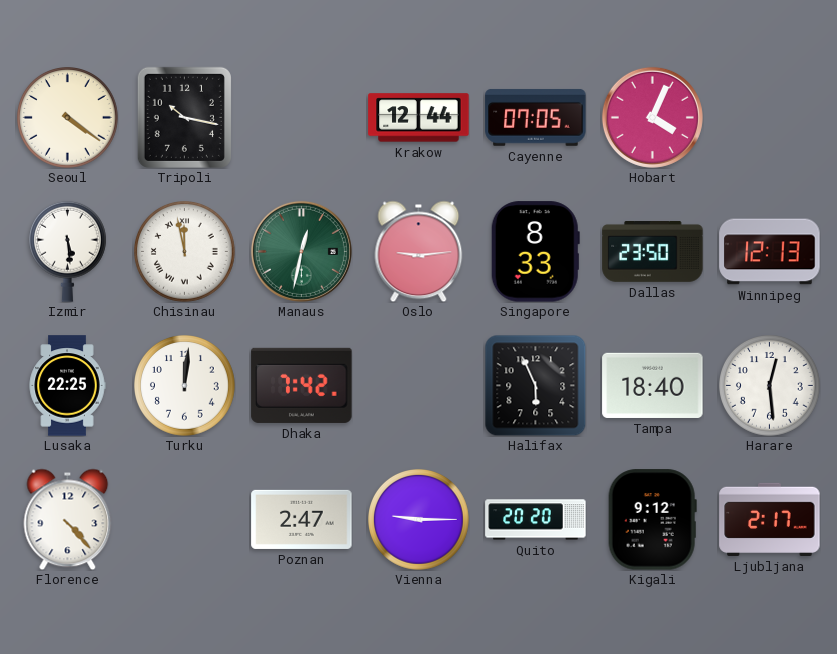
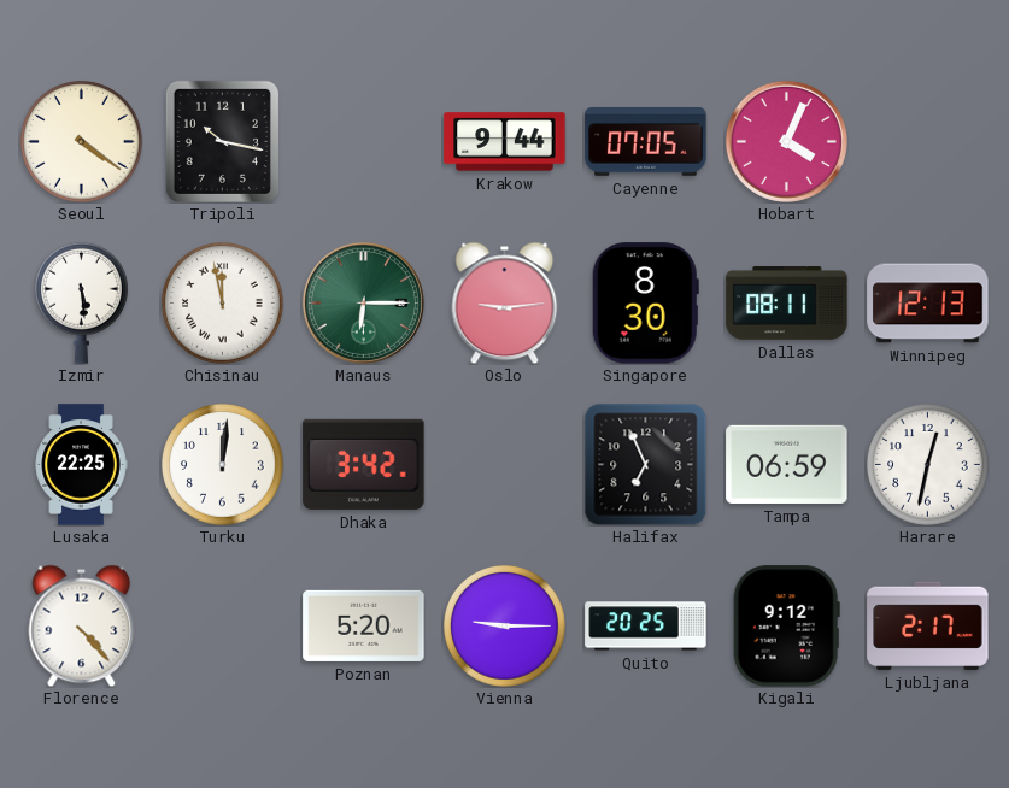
Krakow: 12:44 -> 9:44
Manaus: 12:32 -> 6:15
Singapore: 8:33 -> 8:30
Dallas: 23:50 -> 08:11
Dhaka: 7:42 -> 3:42
Halifax: 5:56 -> 6:56
Tampa: 18:40 -> 06:59
Harare: 12:29 -> 12:32
Poznan: 2:47 -> 5:20
Quito: 20:20 -> 20:25
